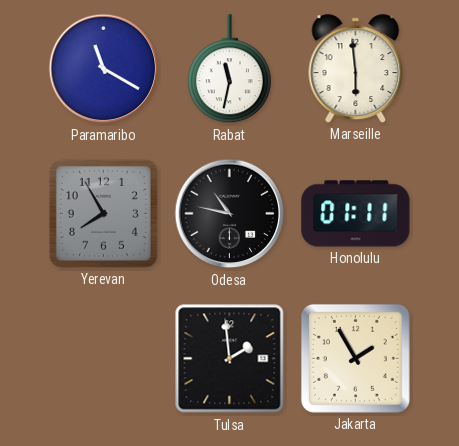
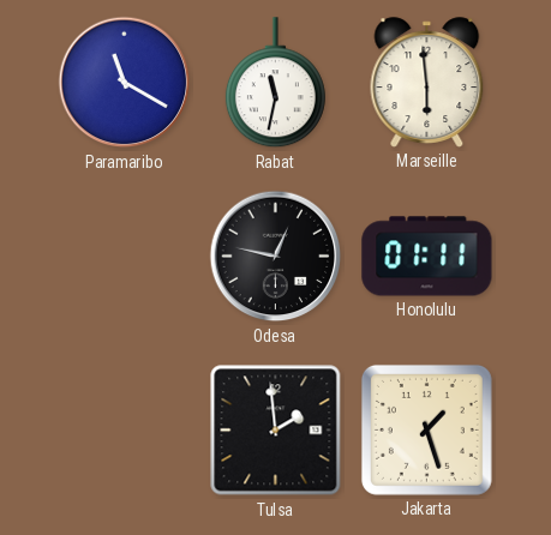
Yerevan: 7:55 -> none
Odesa: 10:47 -> 12:47
Jakarta: 1:55 -> 1:27
